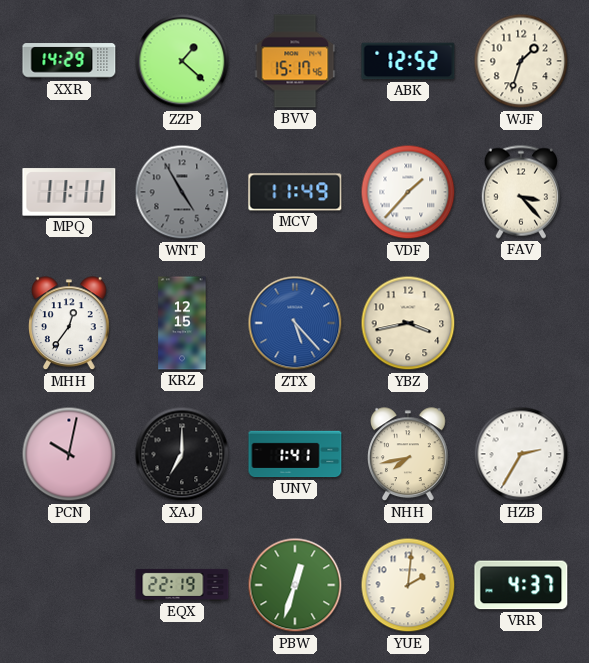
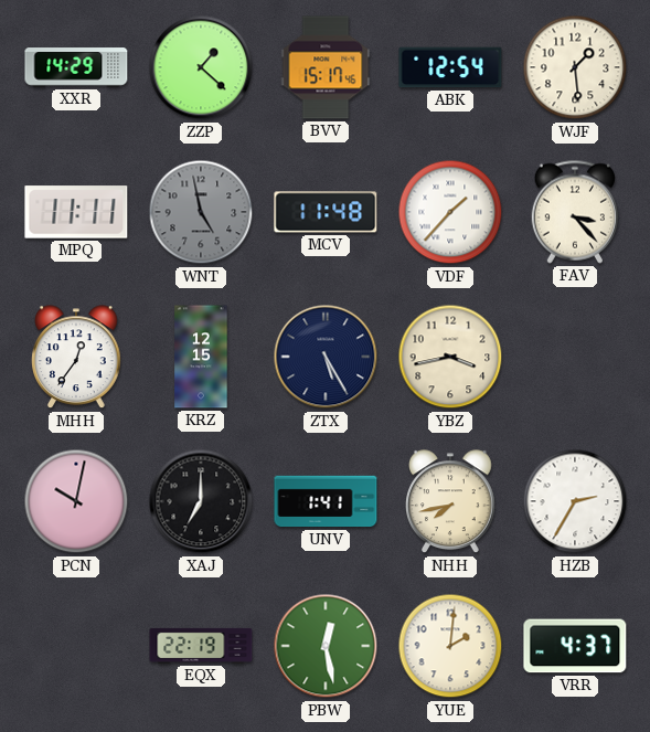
ABK: 12:52 -> 12:54
WJF: 1:33 -> 1:29
WNT: 4:55 -> 4:58
MCV: 11:49 -> 11:48
ZTX: 5:23 -> 5:25
ZTX dial: blue -> navy
PBW: 12:33 -> 12:28
